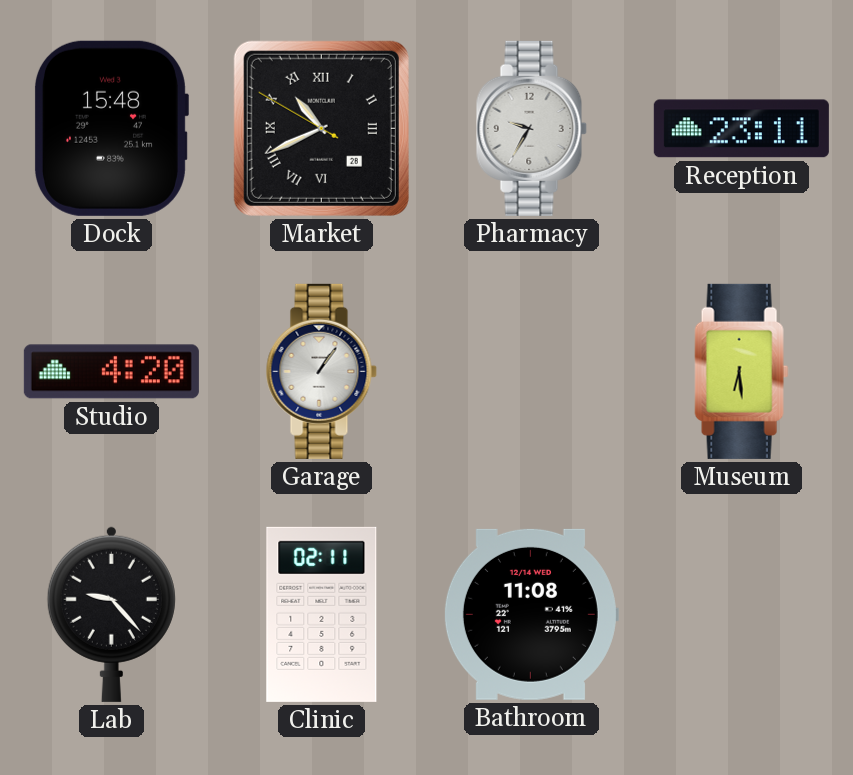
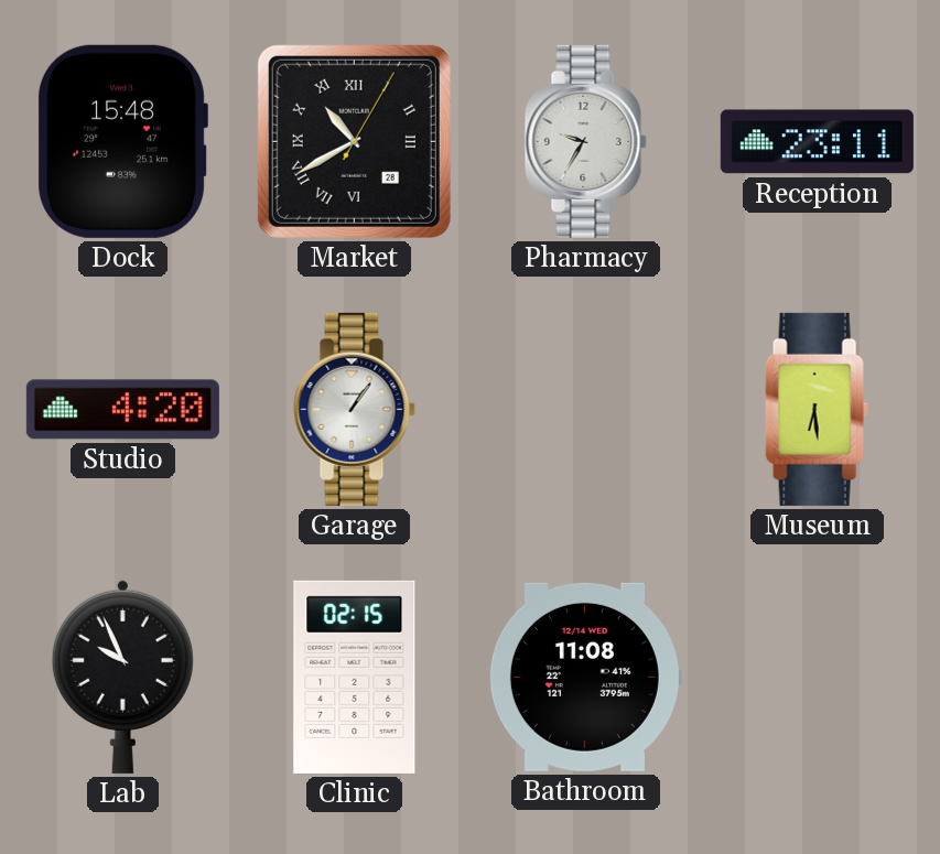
Market: 10:40:50 -> 10:40:05
Lab: 9:23 -> 9:56
Clinic: 02:11 -> 02:15
